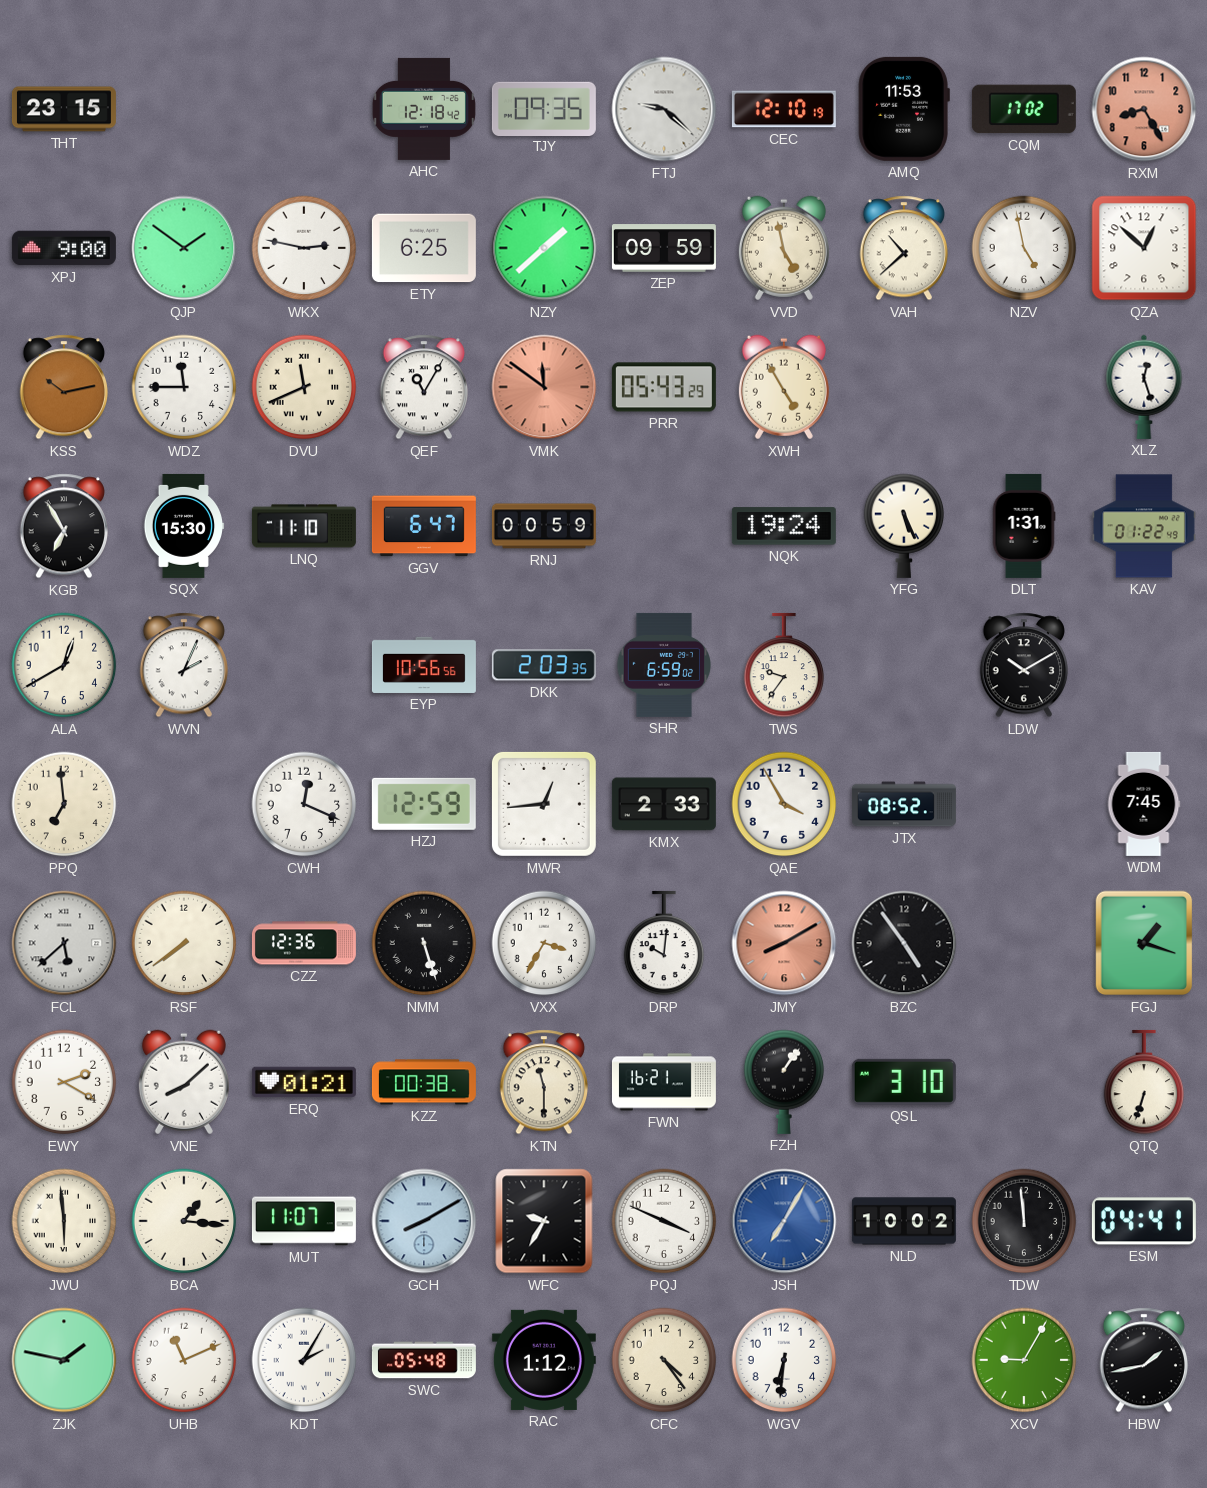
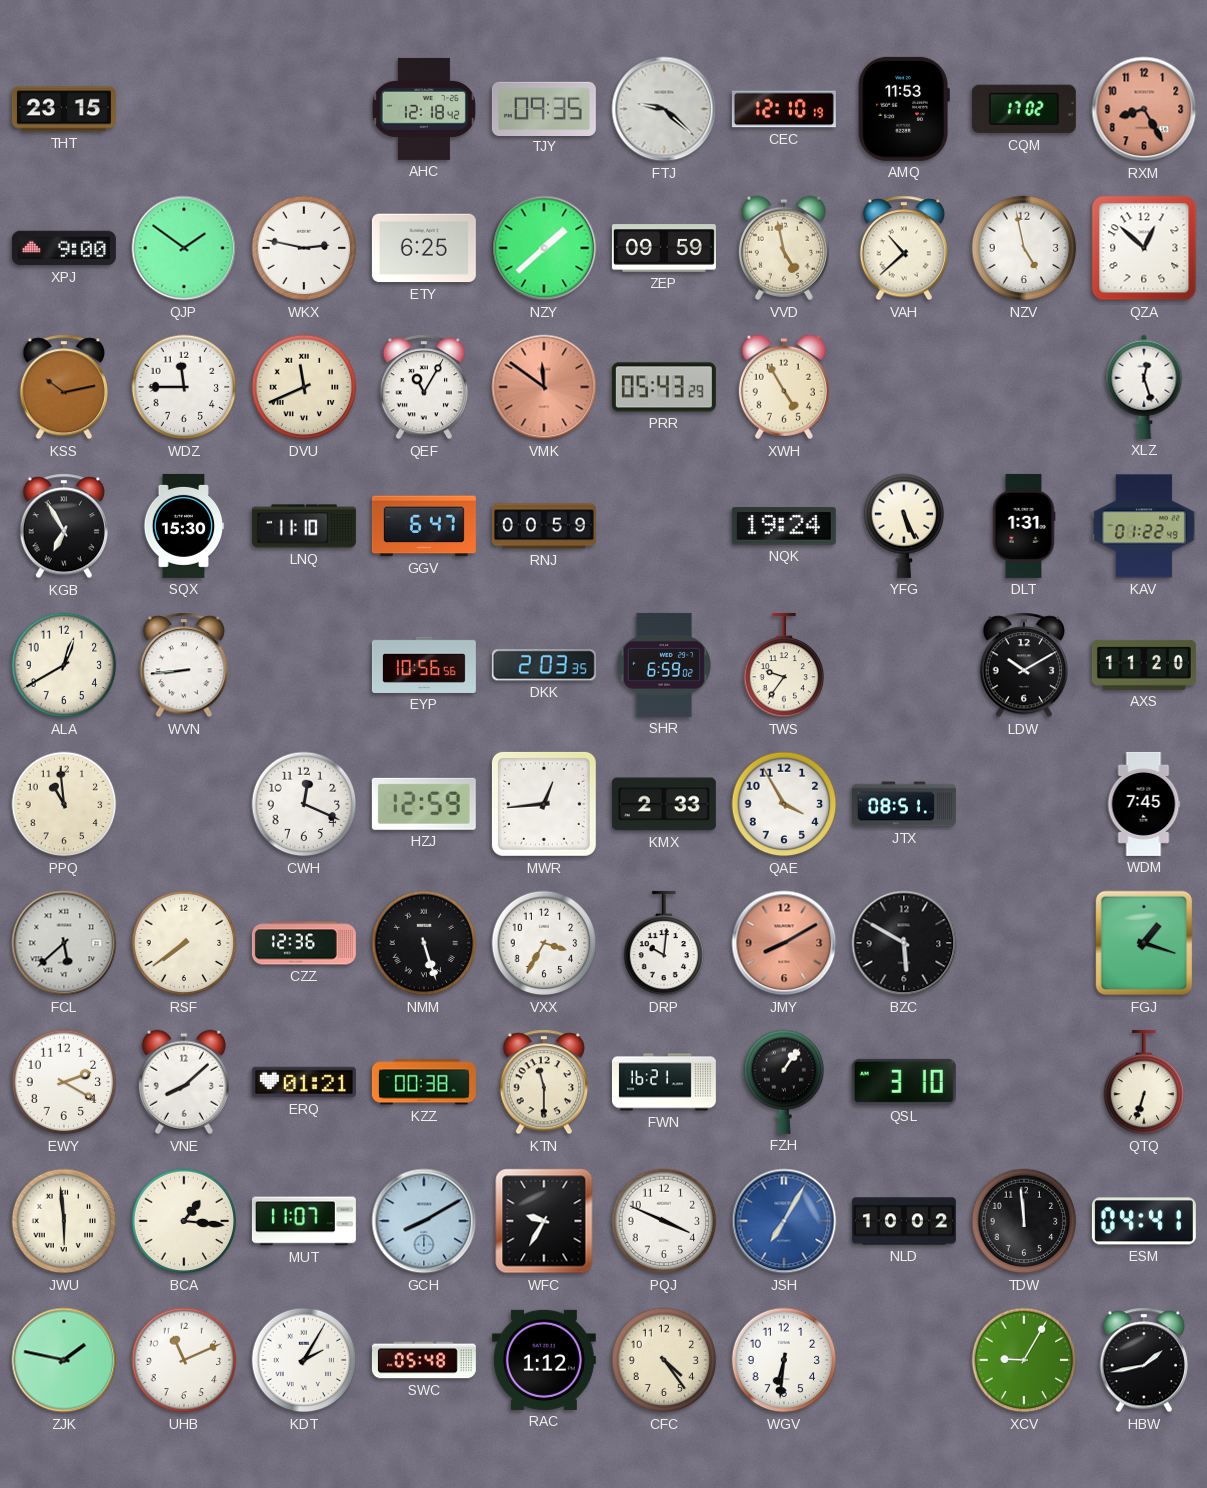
WVN: 2:04 -> 8:44
AXS: none -> 11:20
PPQ: 6:59 -> 10:59
JTX: 08:52 -> 08:51
BZC: 4:54 -> 5:50
